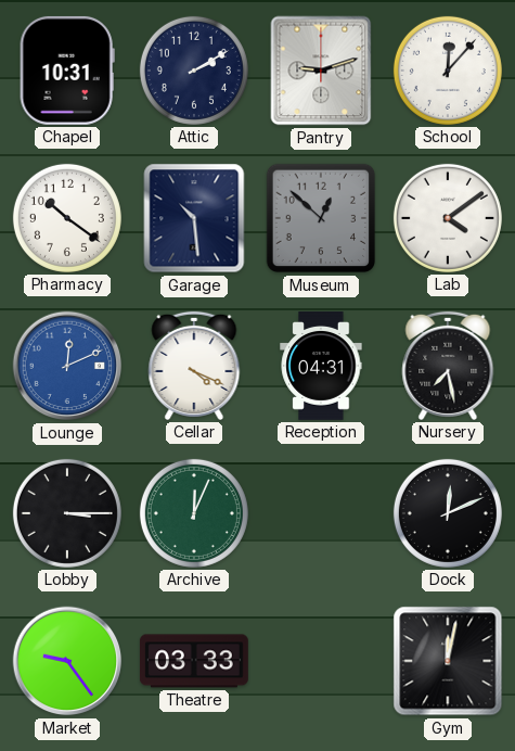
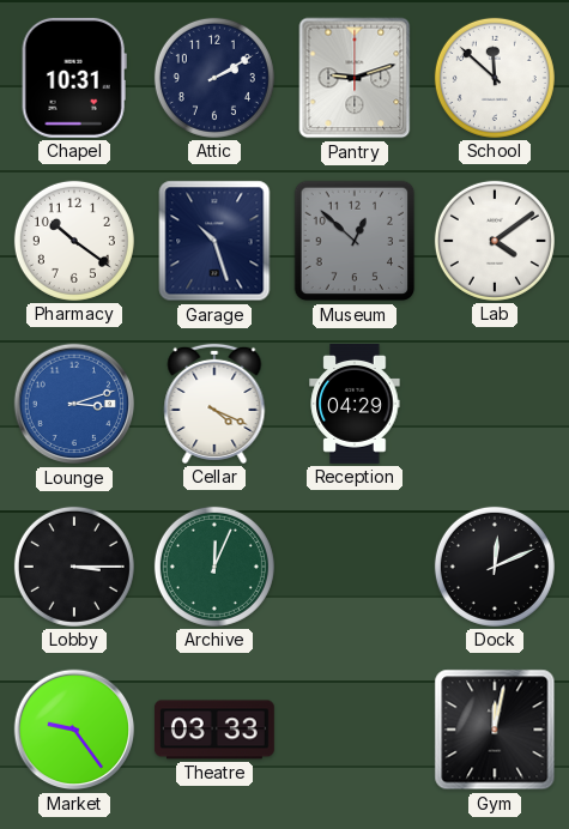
School: 12:07 -> 11:52
Garage: 10:29 -> 10:27
Lounge: 12:11 -> 3:12
Reception: 04:31 -> 04:29
Nursery: 7:28 -> none
